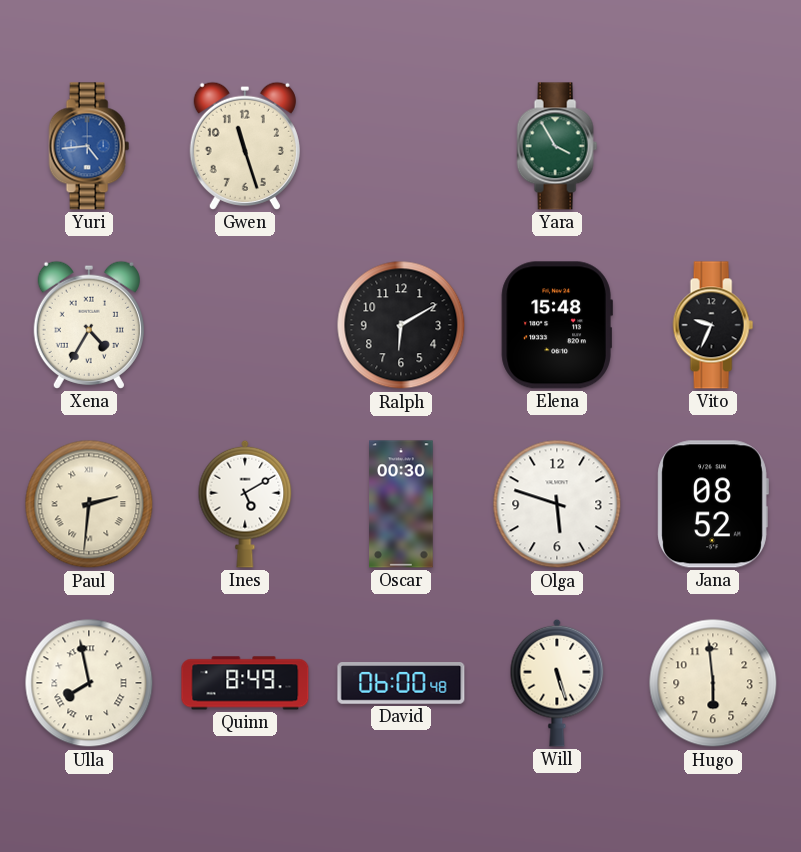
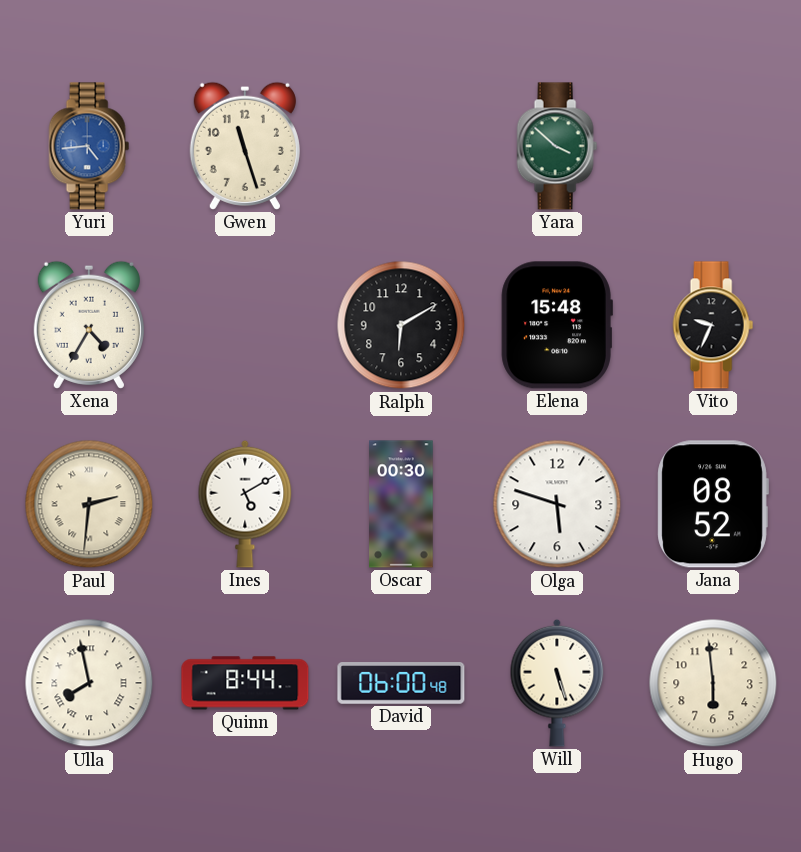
Yara: 3:55 -> 3:52
Quinn: 8:49 -> 8:44
